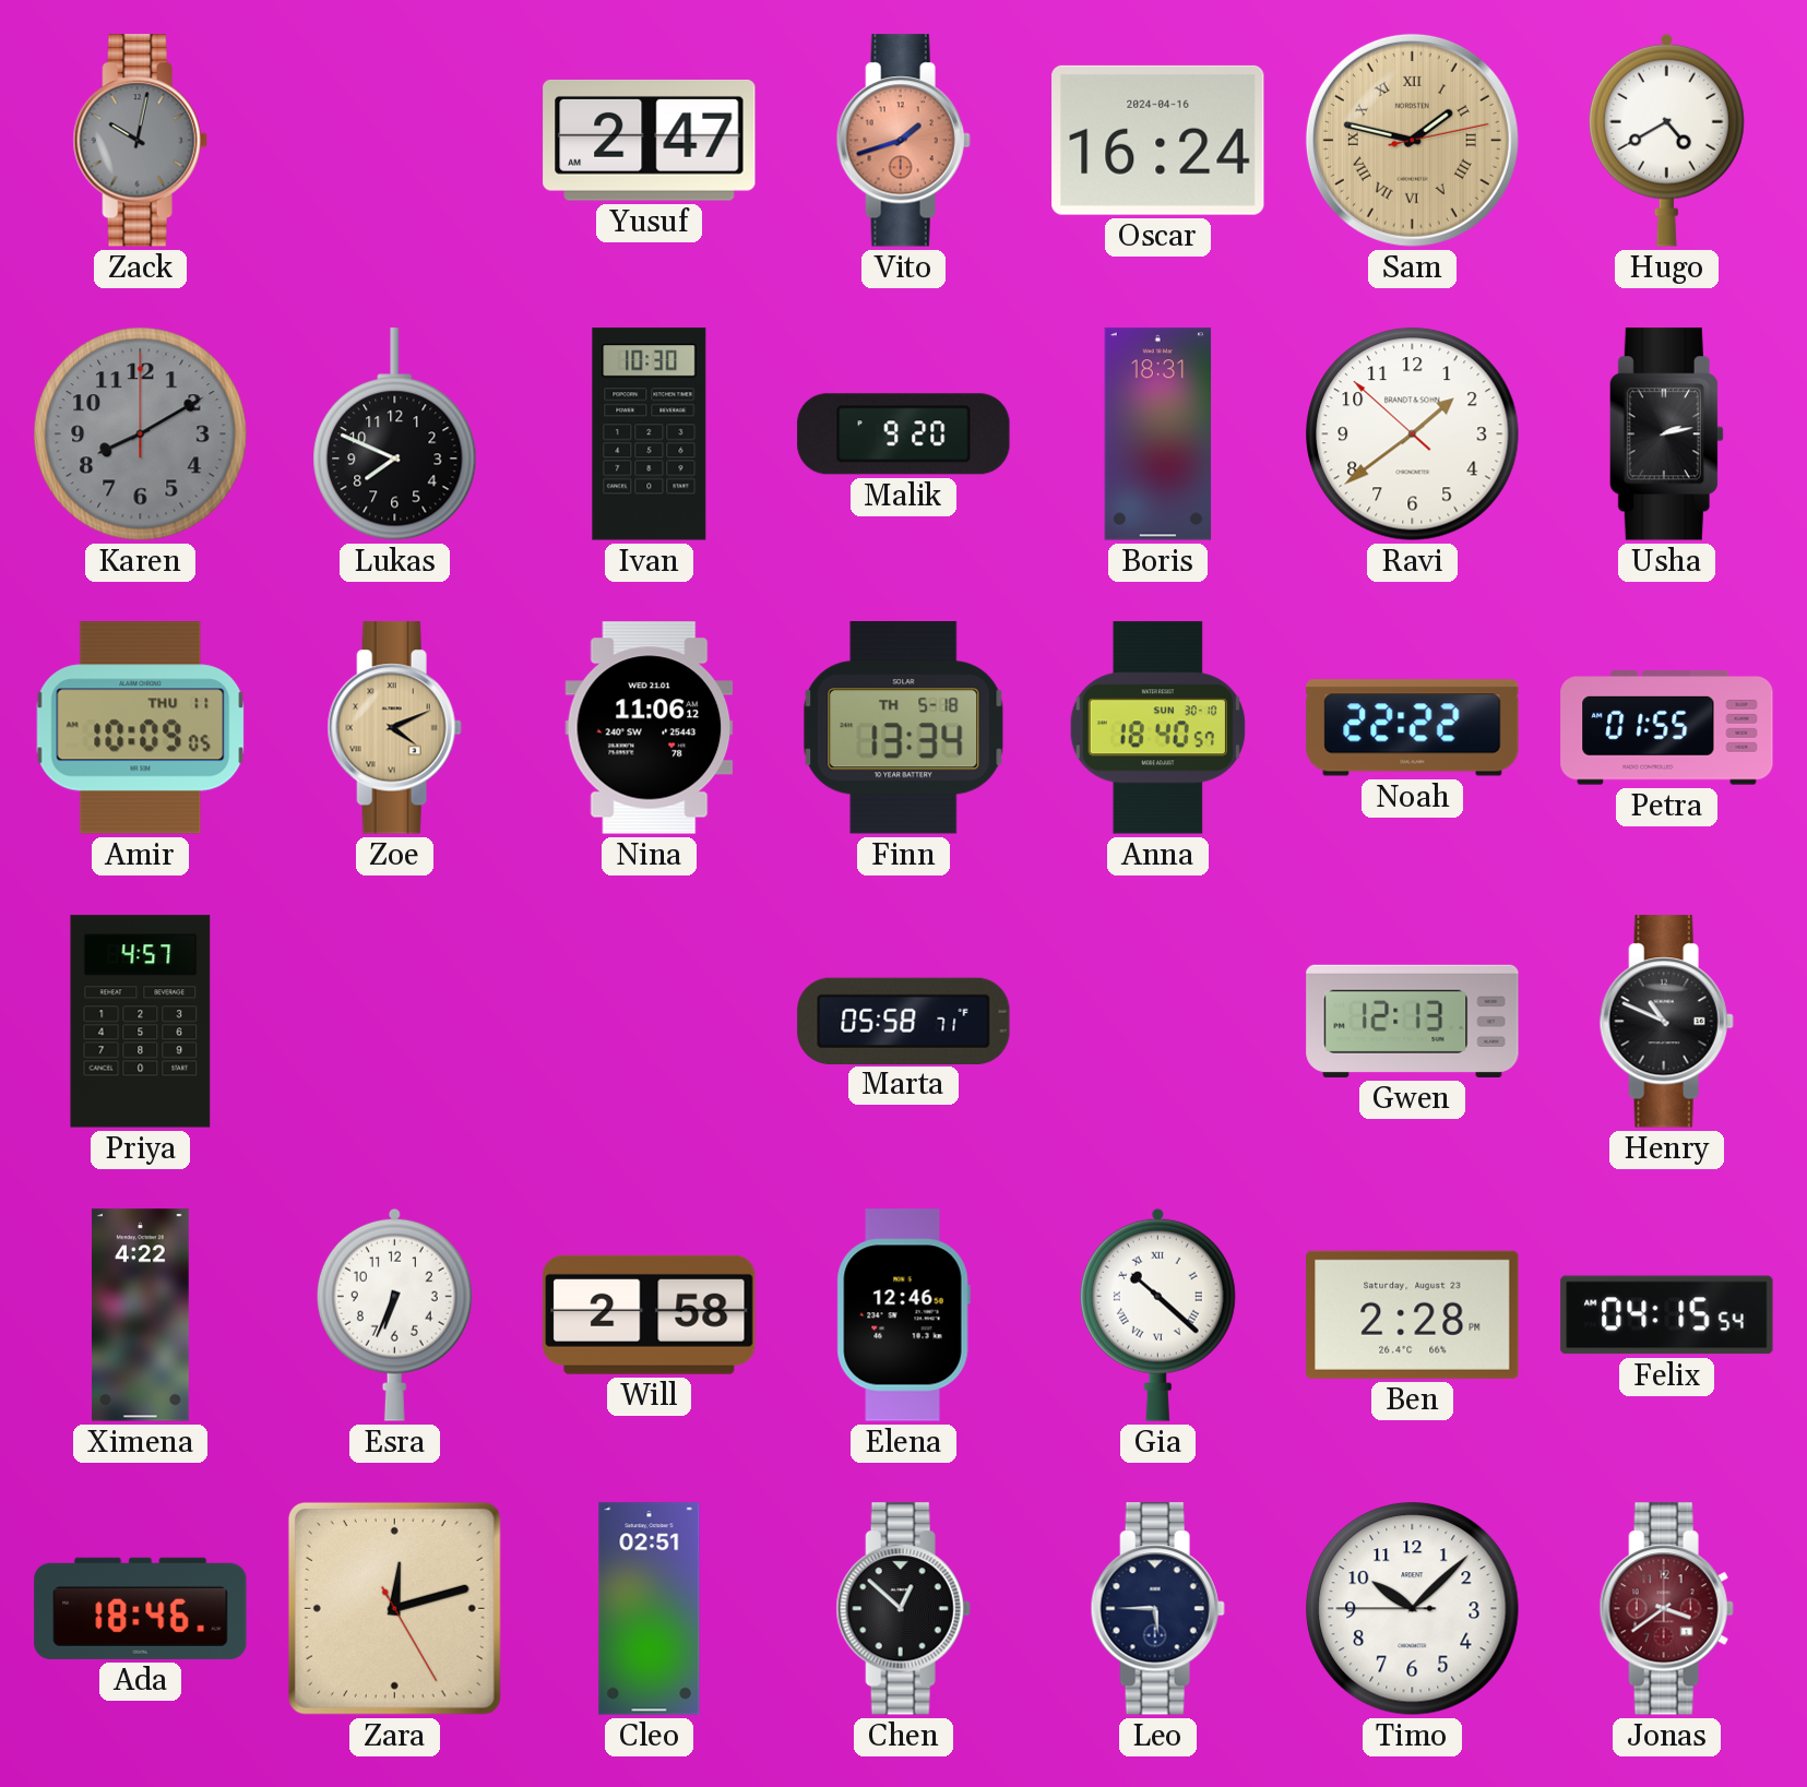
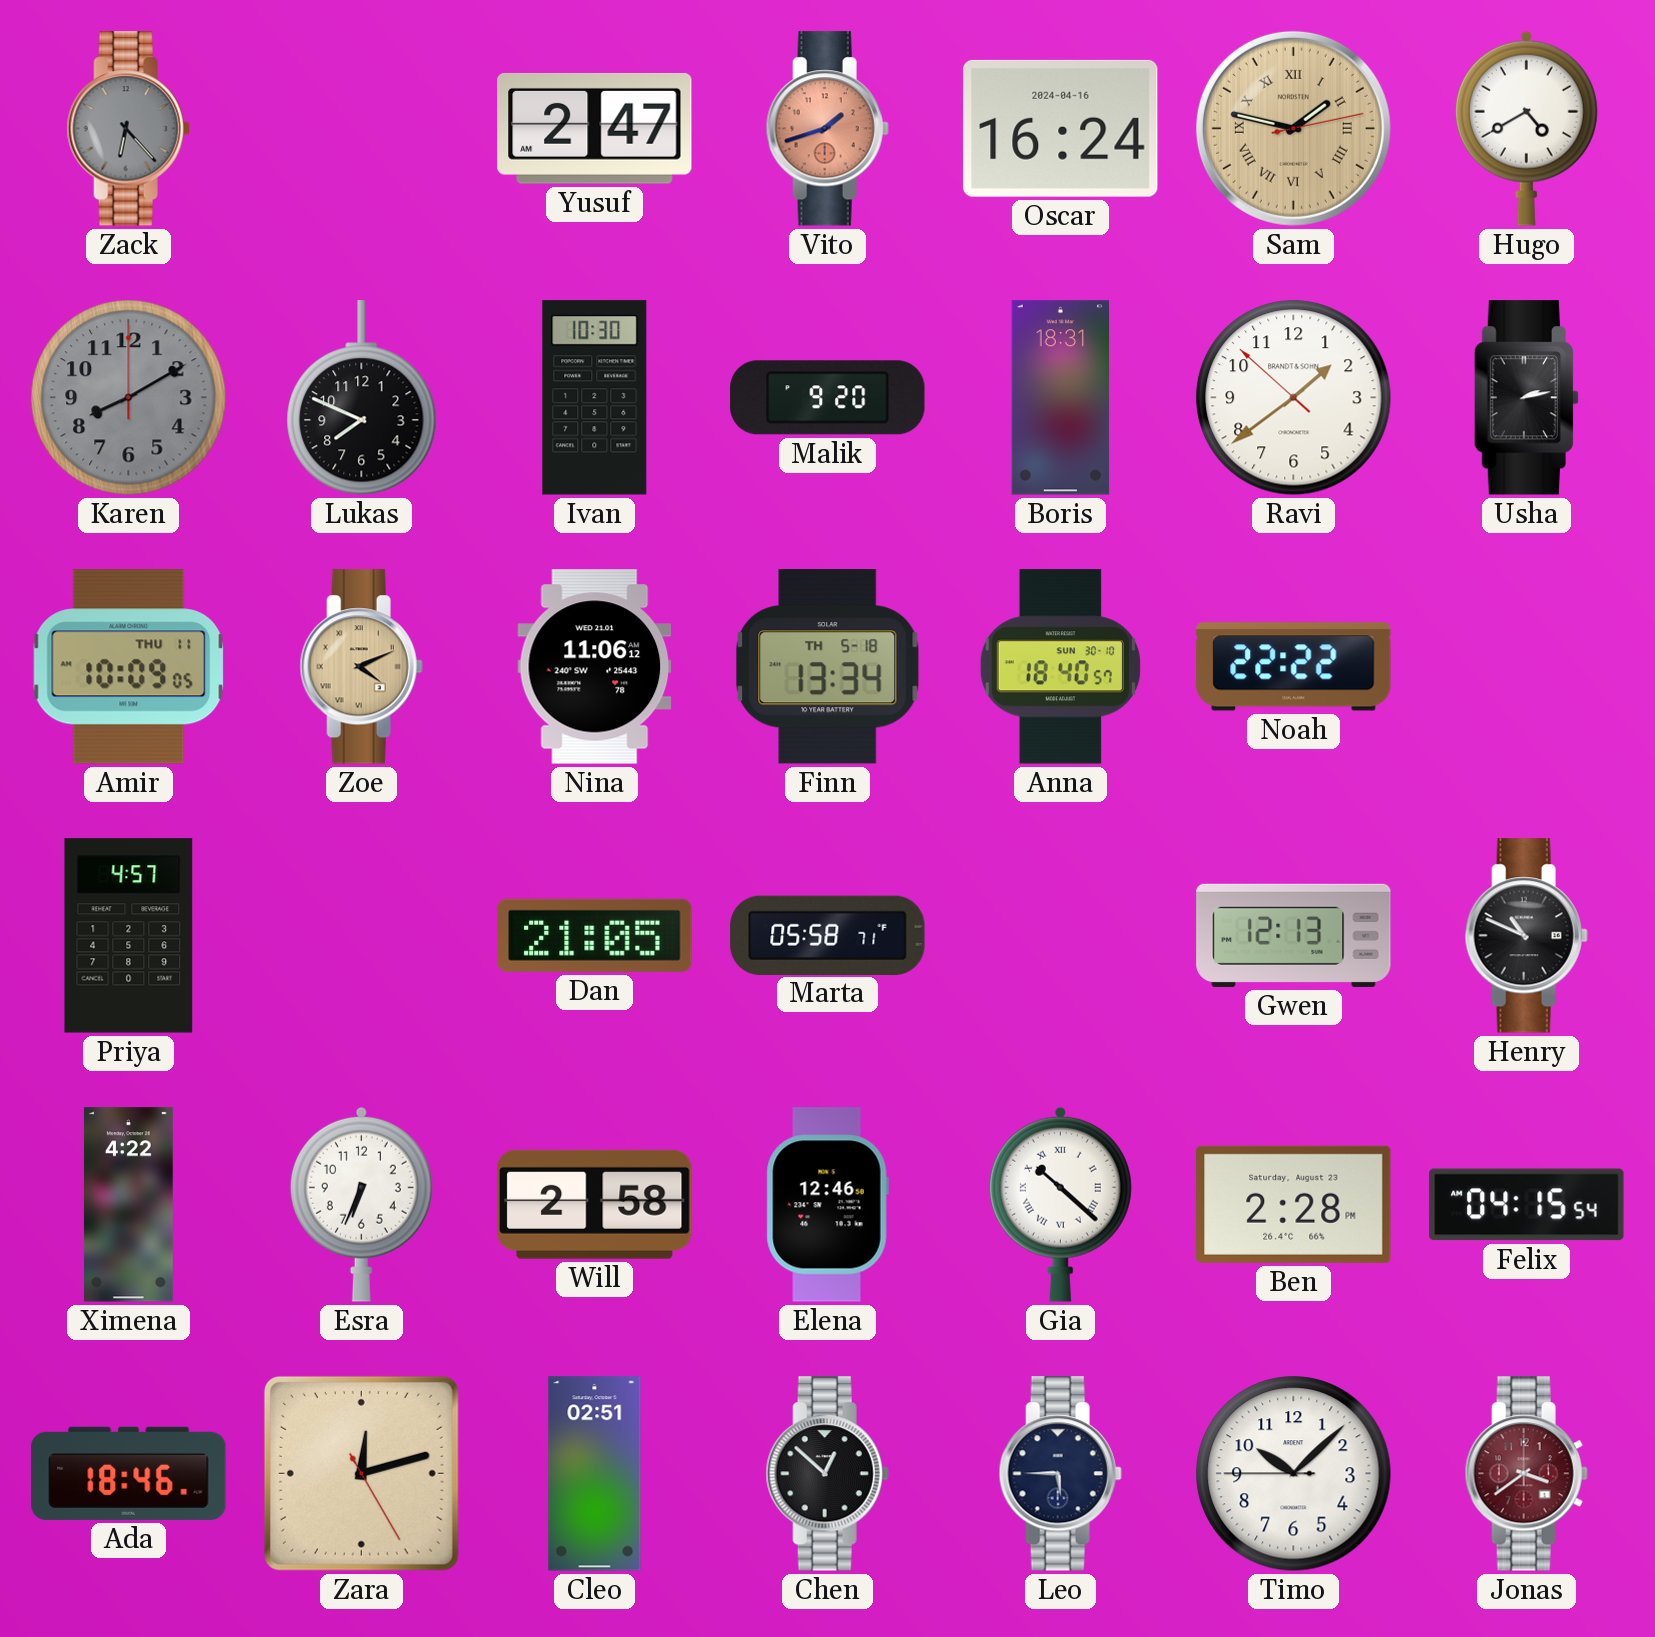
Zack: 10:02 -> 6:23
Petra: 01:55 -> none
Dan: none -> 21:05
